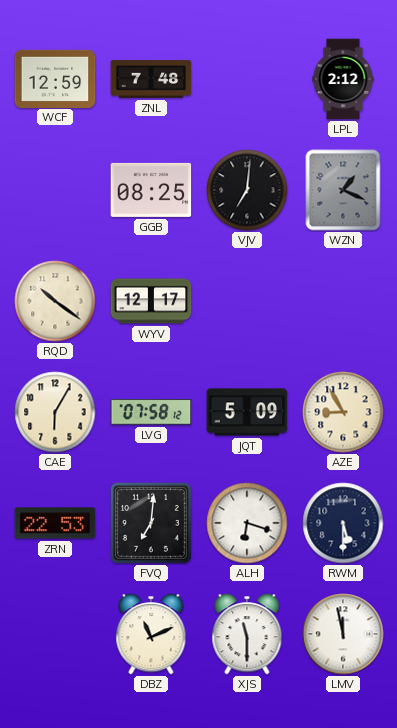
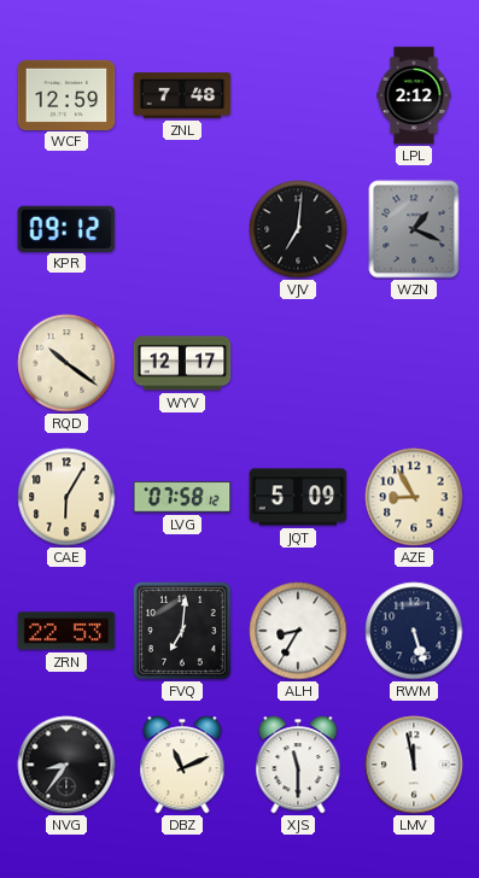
KPR: none -> 09:12
GGB: 08:25 -> none
ALH: 6:18 -> 8:35
RWM: 5:30 -> 5:27
NVG: none -> 8:36
